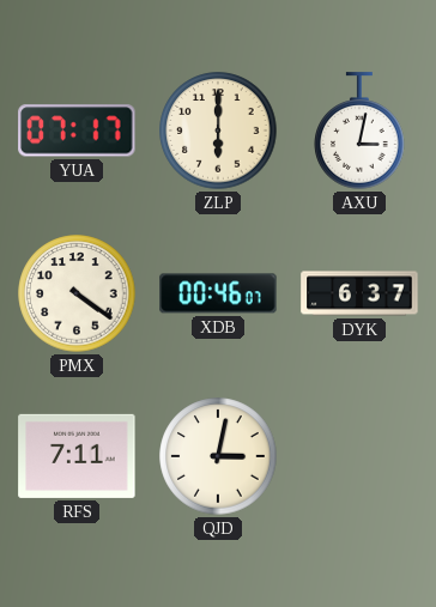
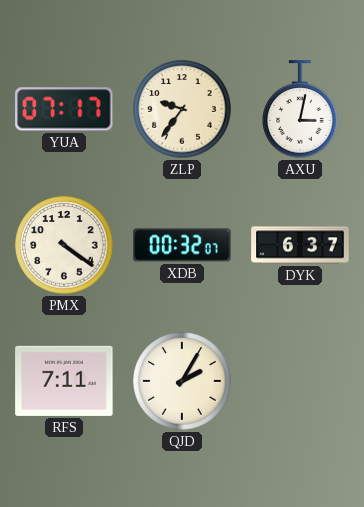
ZLP: 6:00 -> 9:36
XDB: 00:46 -> 00:32
QJD: 3:02 -> 2:05
